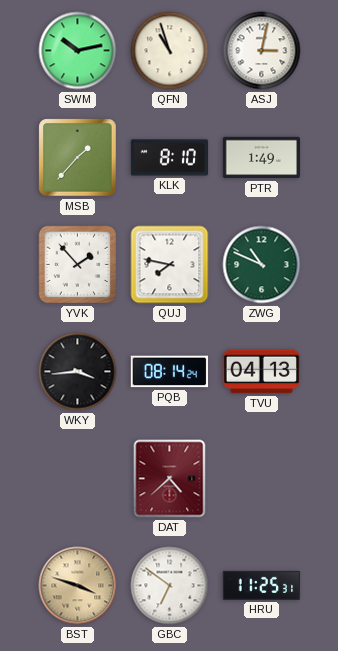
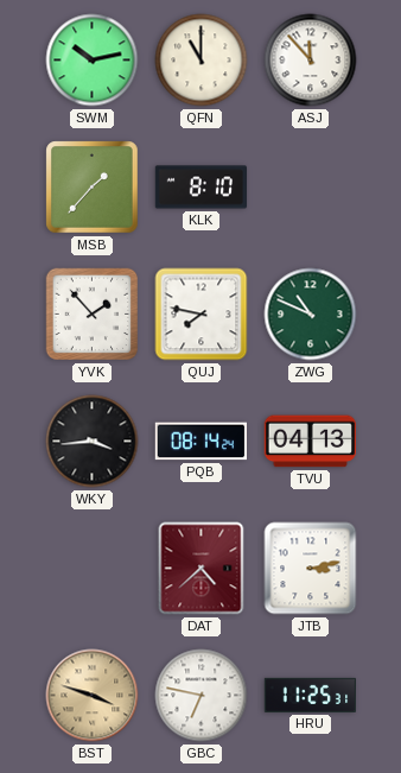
QFN: 10:57 -> 11:00
ASJ: 3:02 -> 11:53
PTR: 1:49 -> none
JTB: none -> 3:13
GBC: 6:51 -> 6:47
